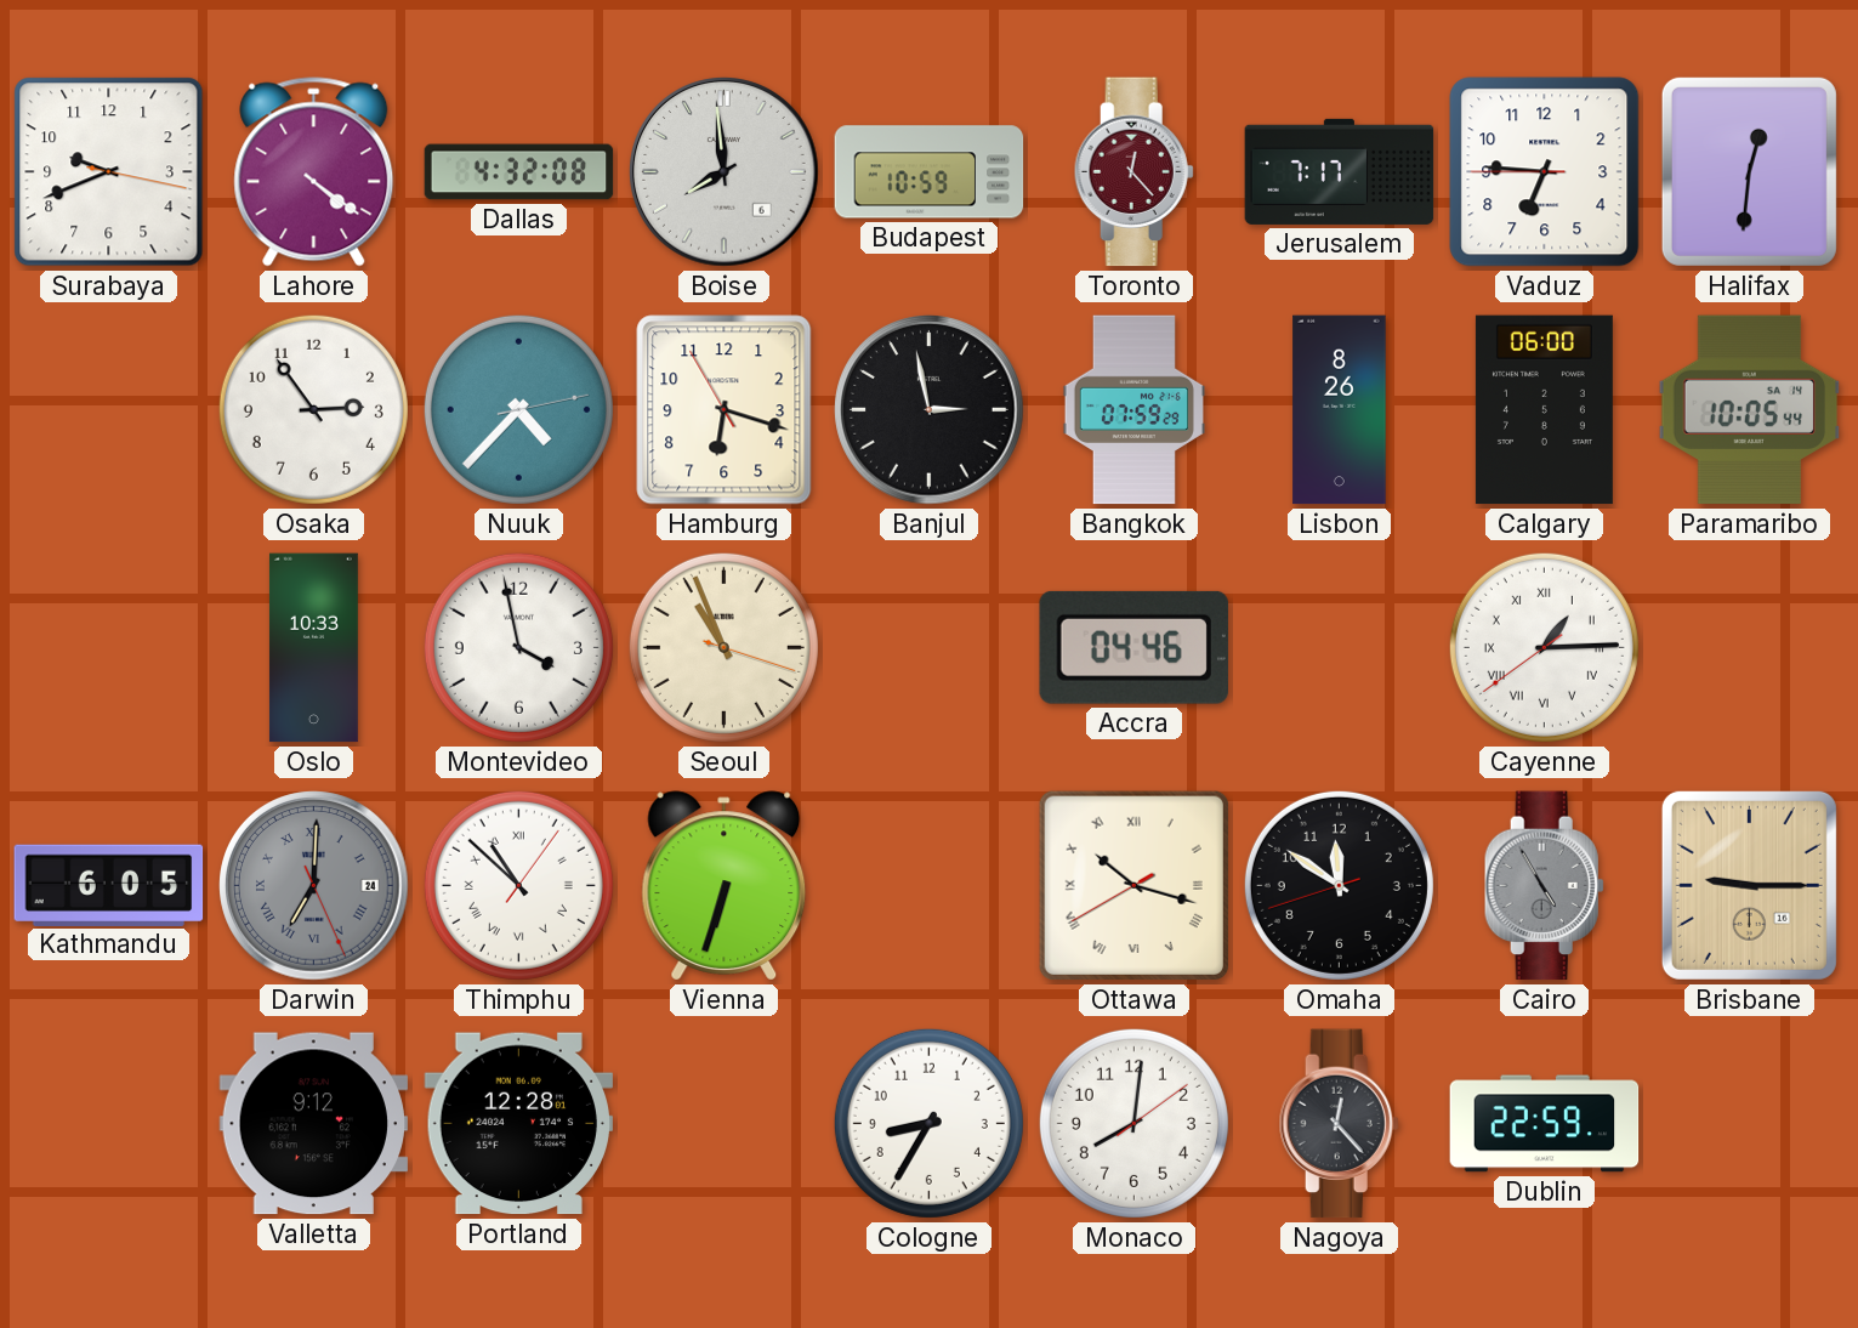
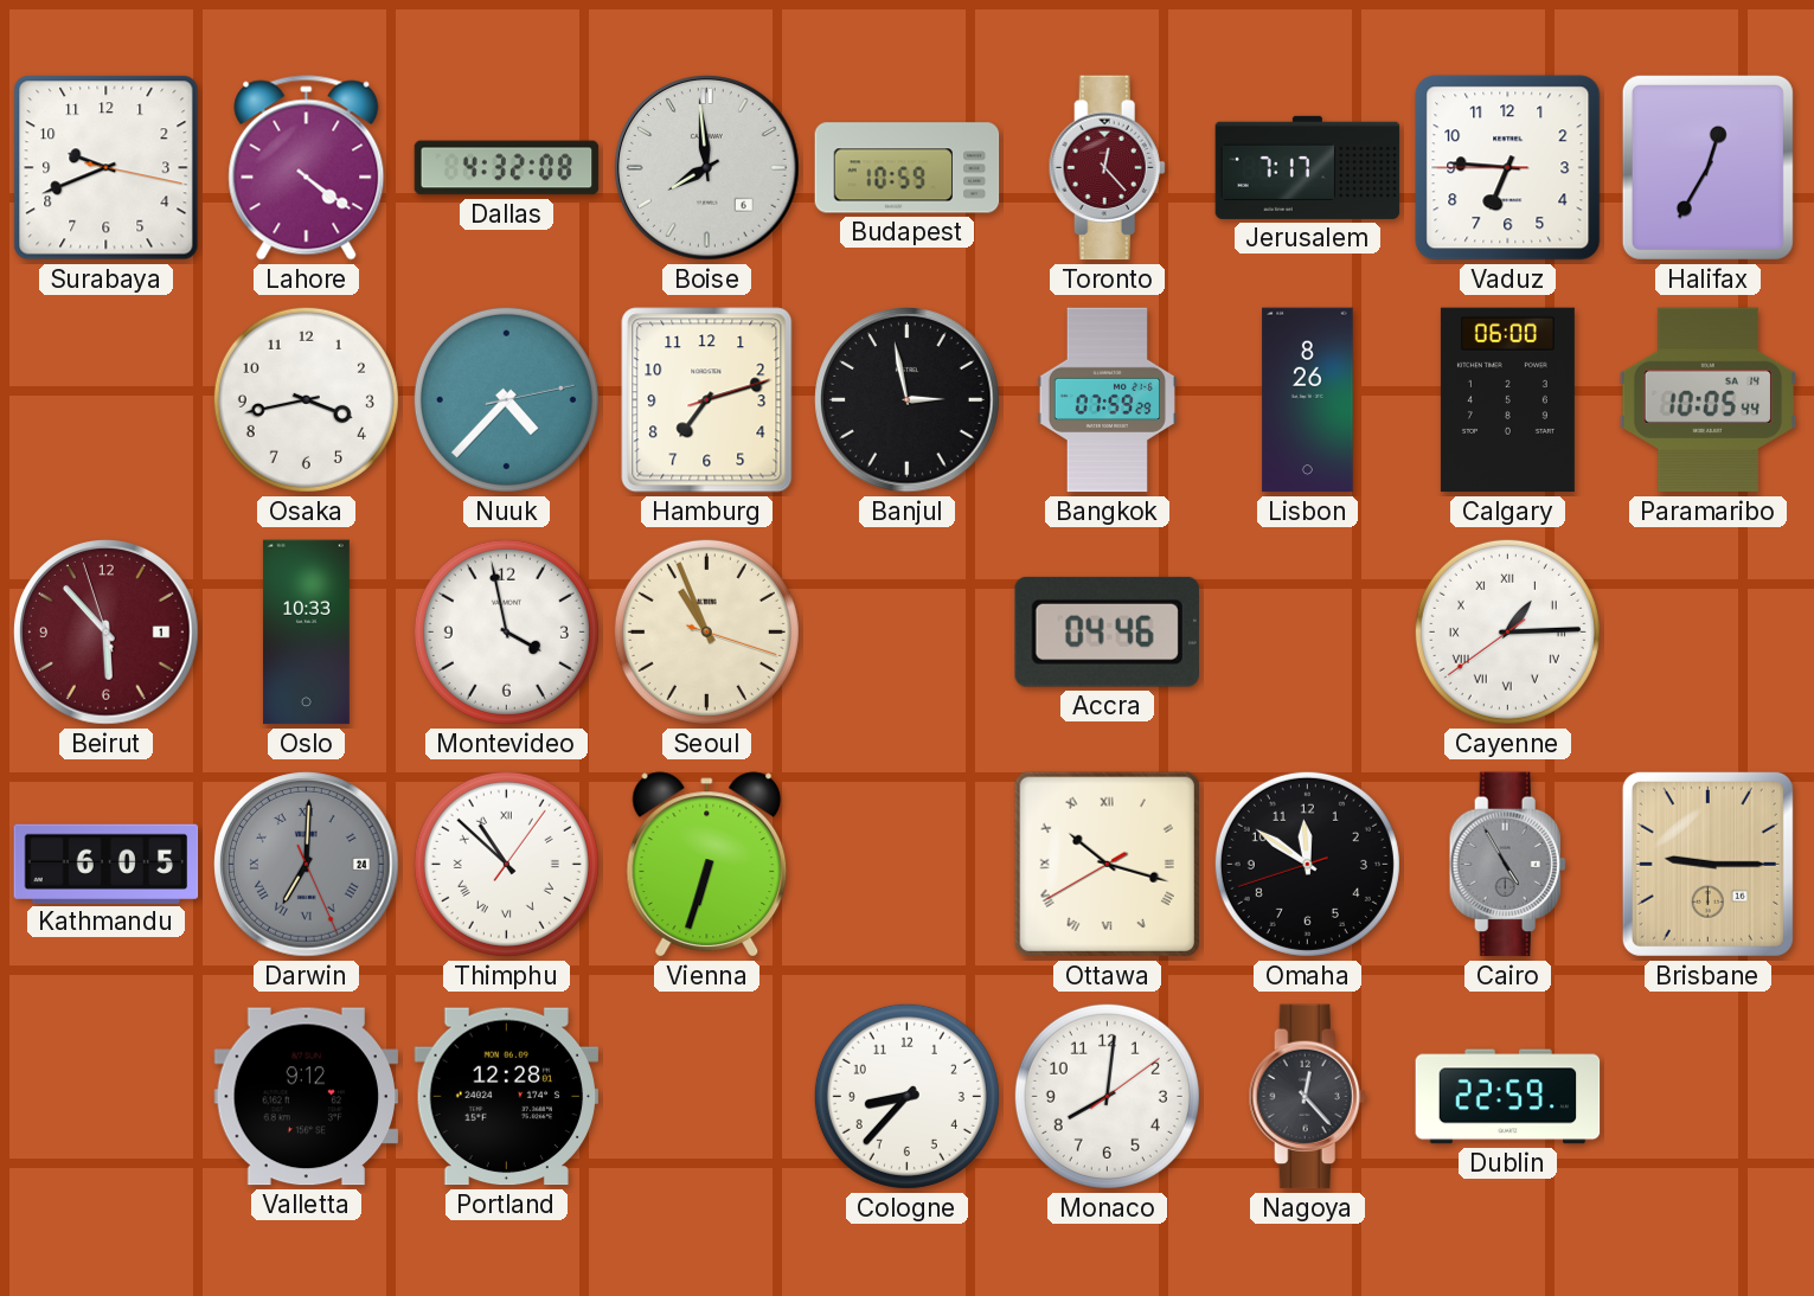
Halifax: 12:31 -> 12:35
Osaka: 2:54 -> 3:43
Hamburg: 6:17 -> 7:12
Beirut: none -> 5:52
Cologne: 8:35 -> 8:37
